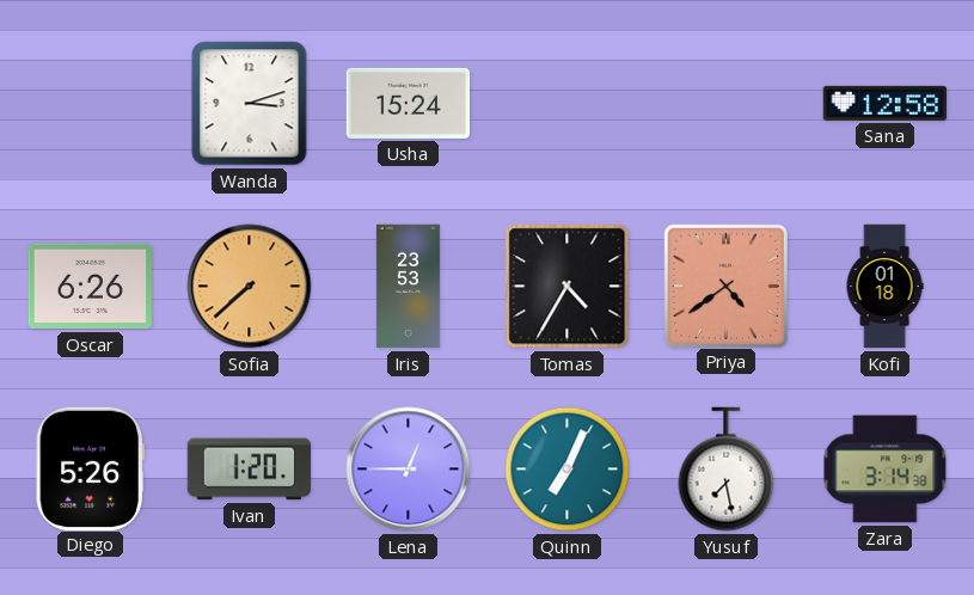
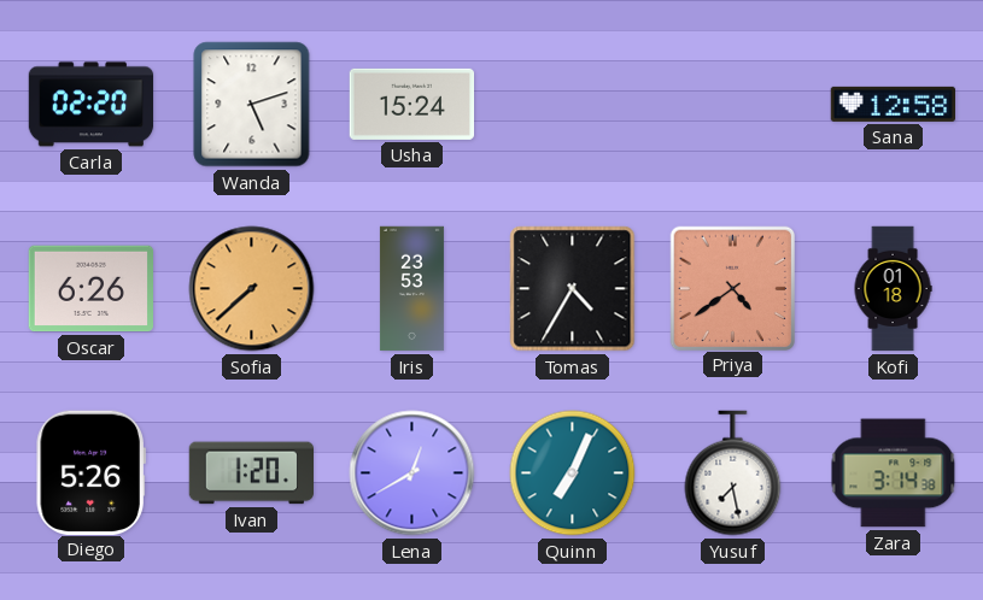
Carla: none -> 02:20
Wanda: 3:12 -> 5:12
Lena: 12:45 -> 12:40
